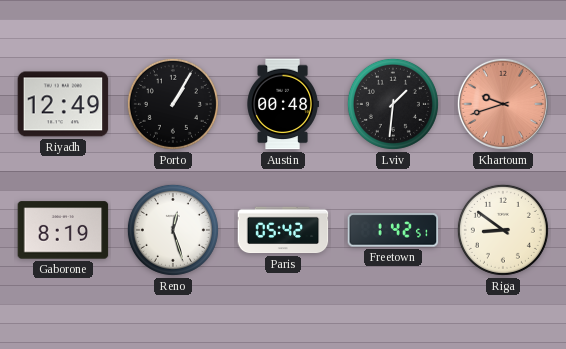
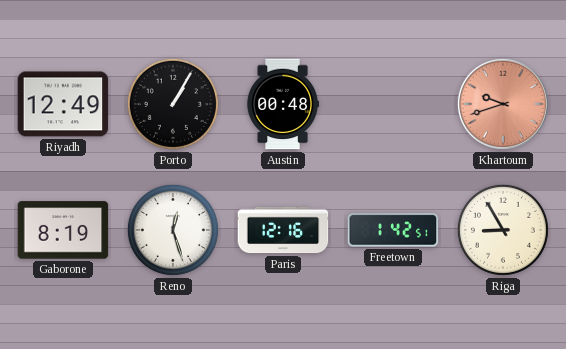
Lviv: 1:31 -> none
Paris: 05:42 -> 12:16
Riga: 8:51 -> 8:55
